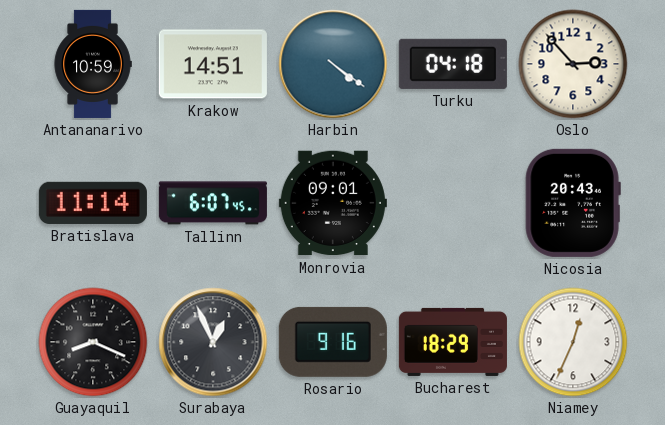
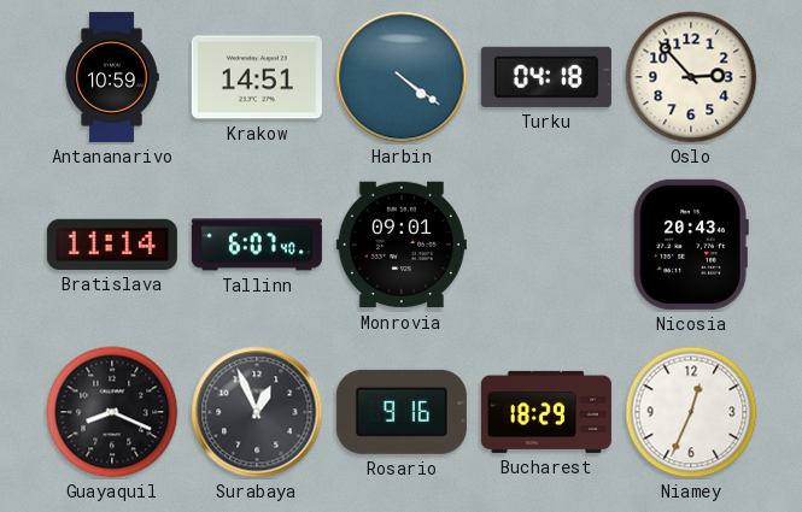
Tallinn: 6:07:45 -> 6:07:40
